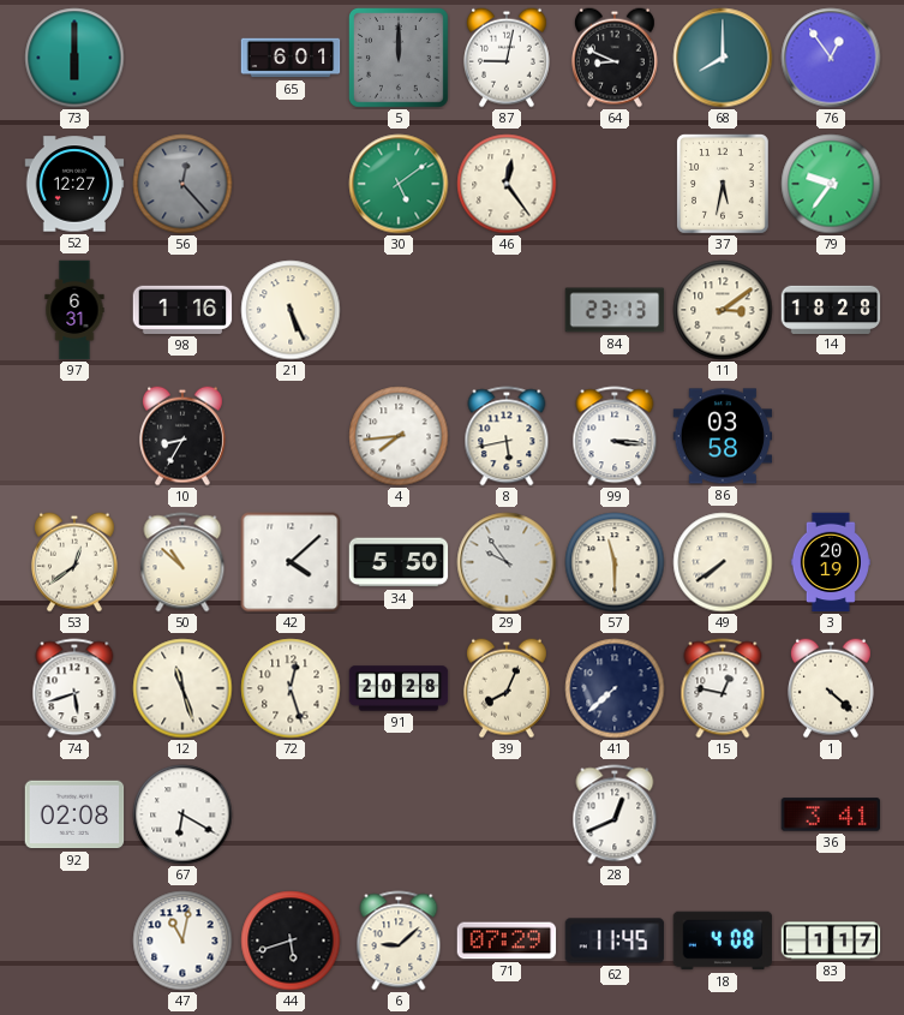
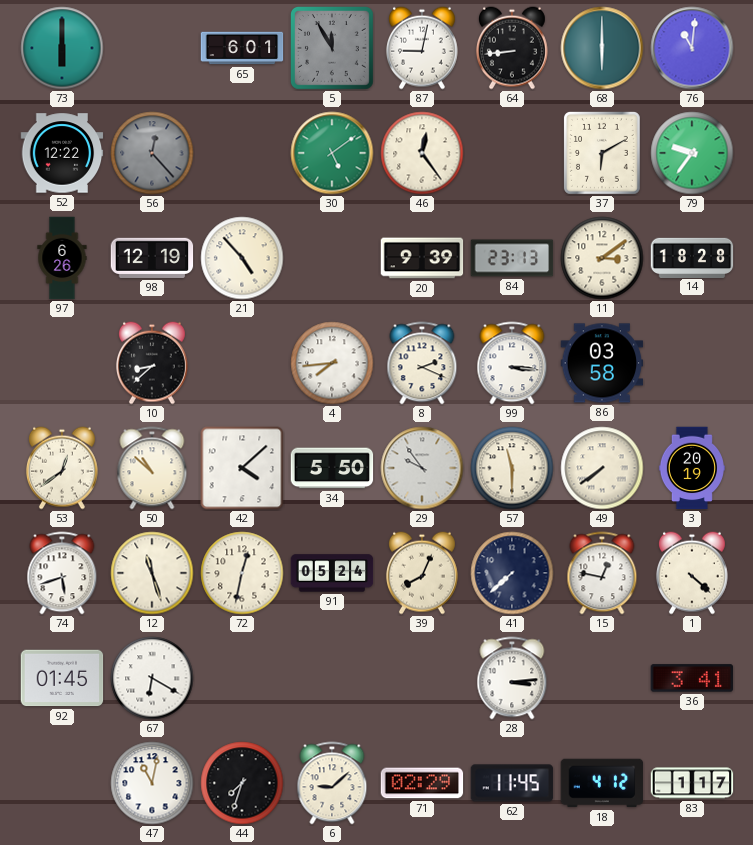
5: 12:00 -> 11:55
64: 8:49 -> 8:44
68: 8:00 -> 6:00
76: 12:54 -> 11:01
52: 12:27 -> 12:22
37: 5:32 -> 6:10
97: 6:31 -> 6:26
98: 1:16 -> 12:19
21: 5:26 -> 4:53
20: none -> 9:39
10: 8:35 -> 8:38
8: 5:43 -> 2:19
72: 12:27 -> 12:32
91: 20:28 -> 05:24
92: 02:08 -> 01:45
28: 12:41 -> 3:14
44: 5:42 -> 7:33
71: 07:29 -> 02:29
18: 4:08 -> 4:12
